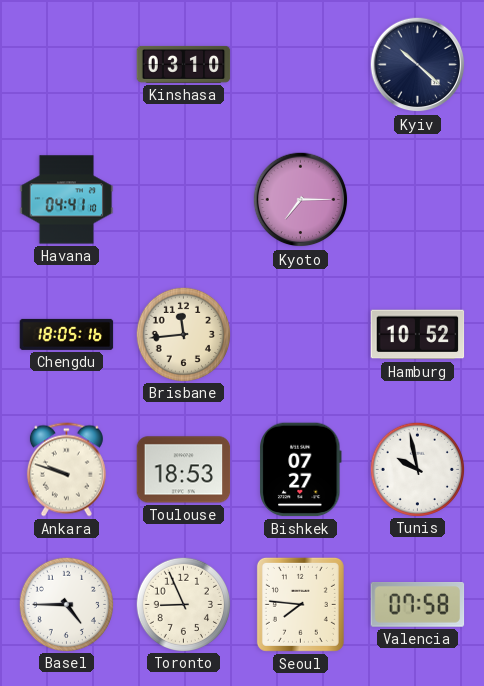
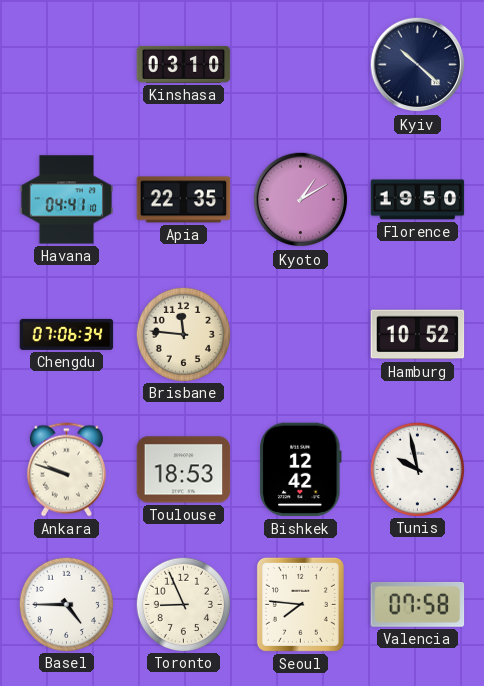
Apia: none -> 22:35
Kyoto: 7:15 -> 1:10
Florence: none -> 19:50
Chengdu: 18:05 -> 07:06
Brisbane: 11:44 -> 11:46
Bishkek: 07:27 -> 12:42
